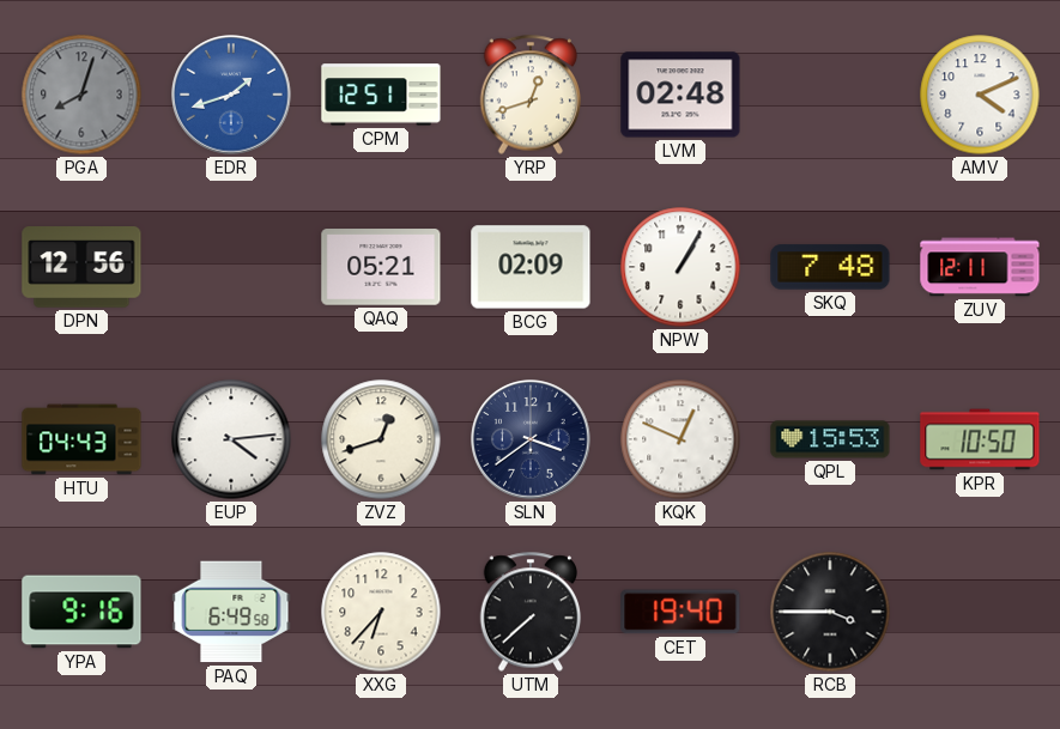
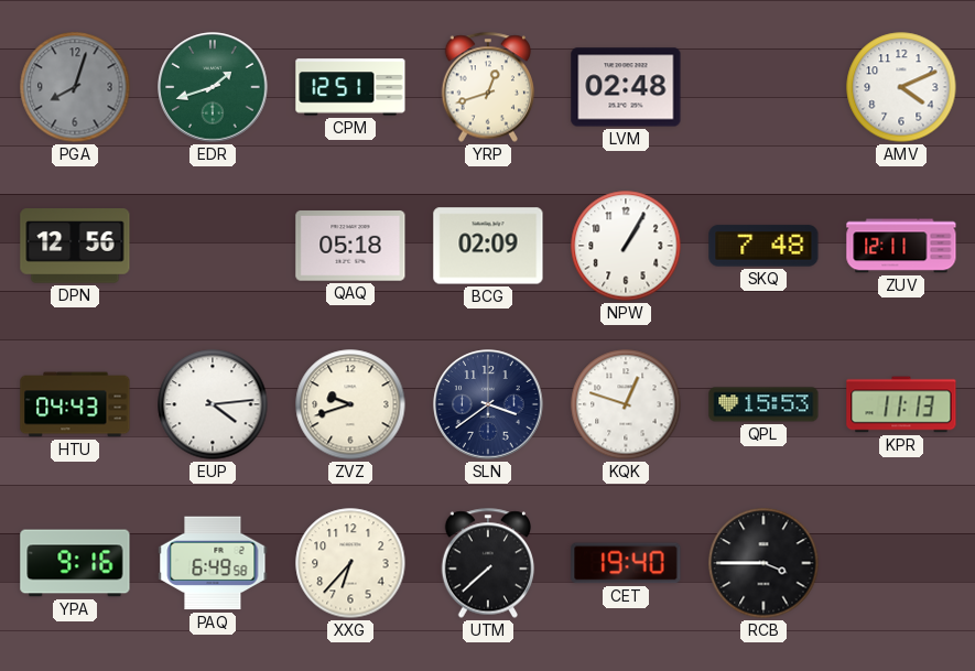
EDR dial: blue -> green
QAQ: 05:21 -> 05:18
ZVZ: 12:42 -> 9:42
KQK: 12:49 -> 12:48
KPR: 10:50 -> 11:13
